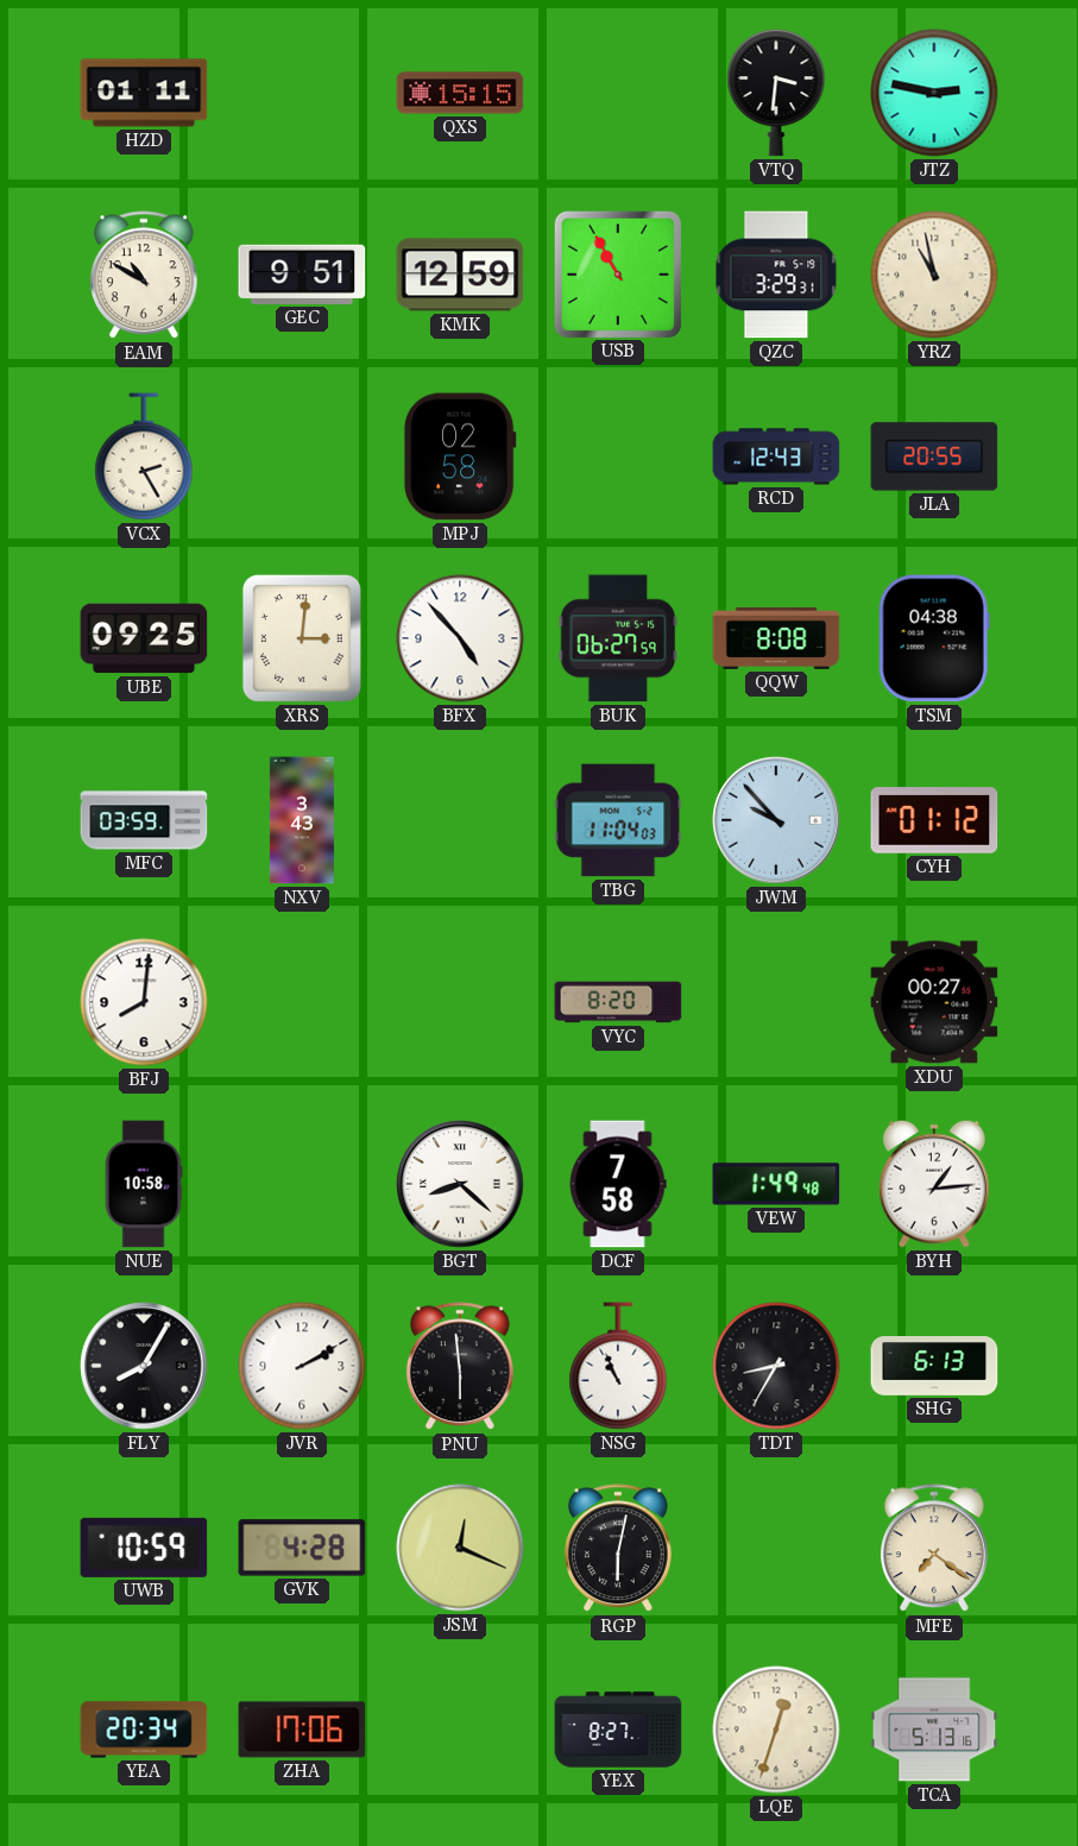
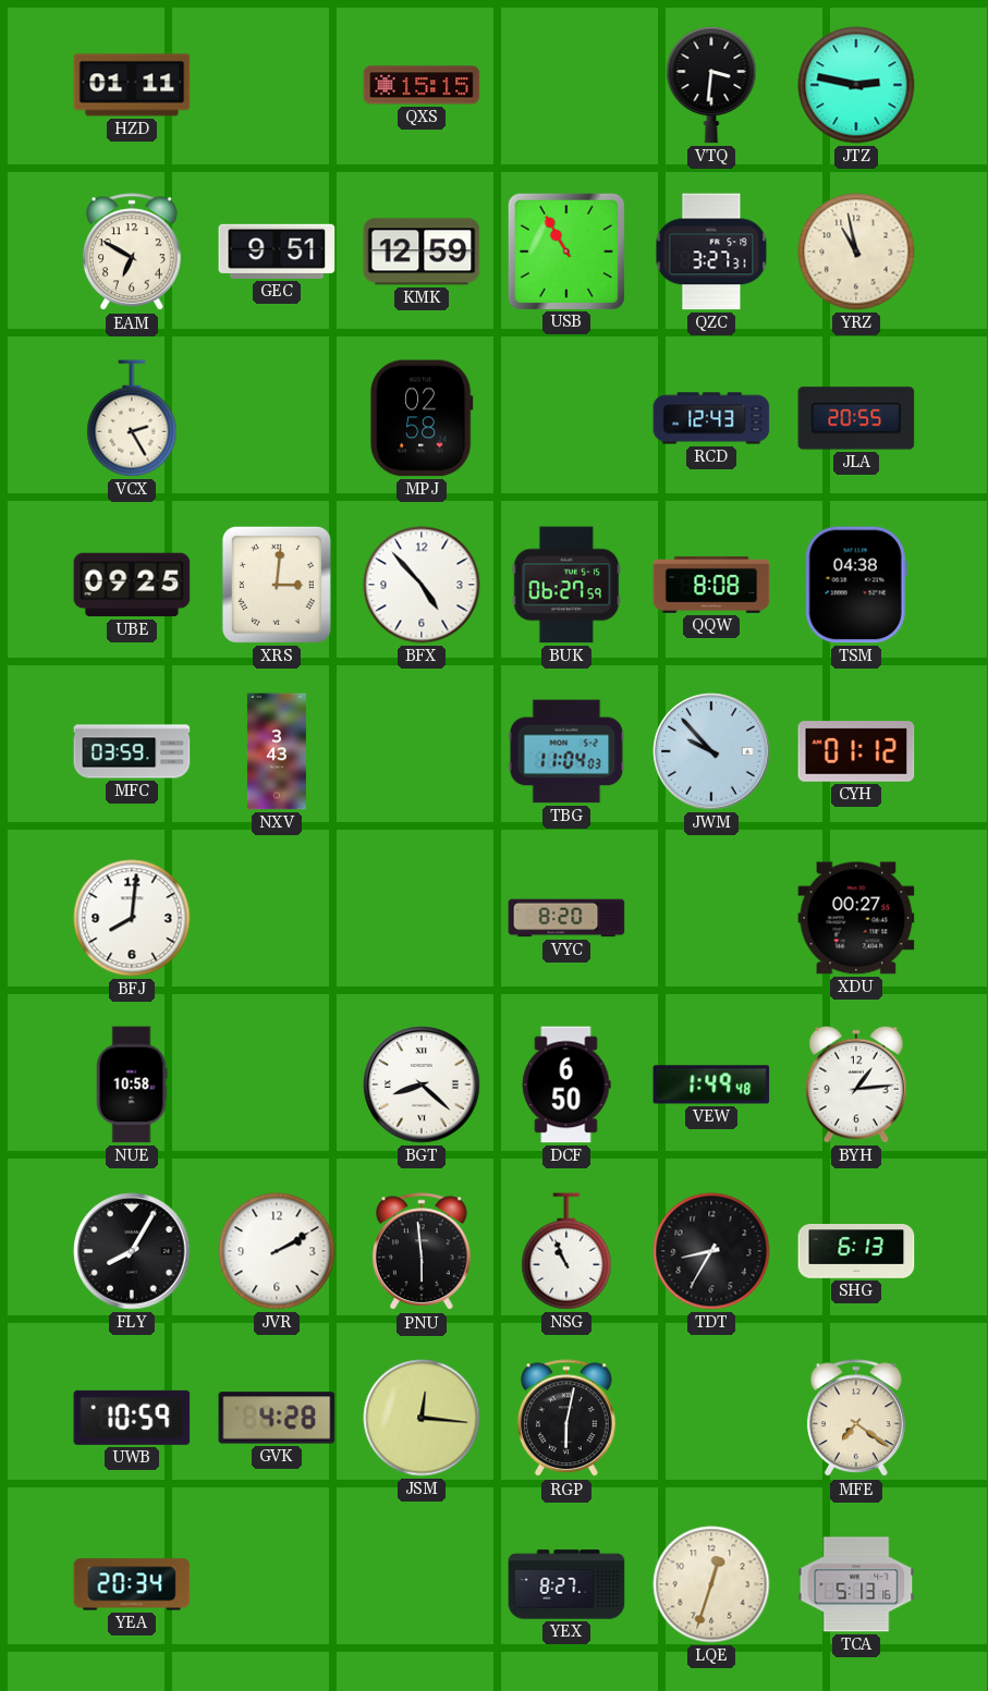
EAM: 10:50 -> 6:50
QZC: 3:29 -> 3:27
DCF: 7:58 -> 6:50
JSM: 12:19 -> 12:16
ZHA: 17:06 -> none
